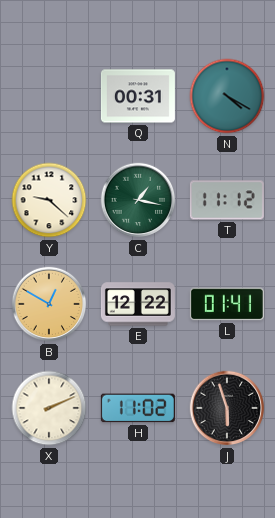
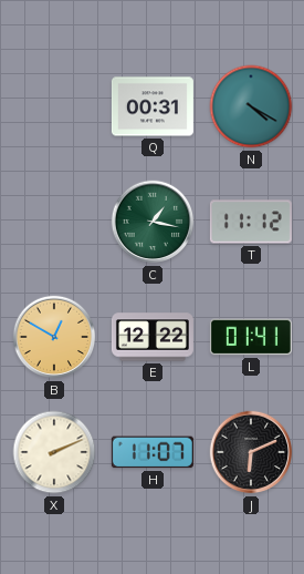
Y: 9:22 -> none
H: 11:02 -> 11:07
J: 5:57 -> 6:11
